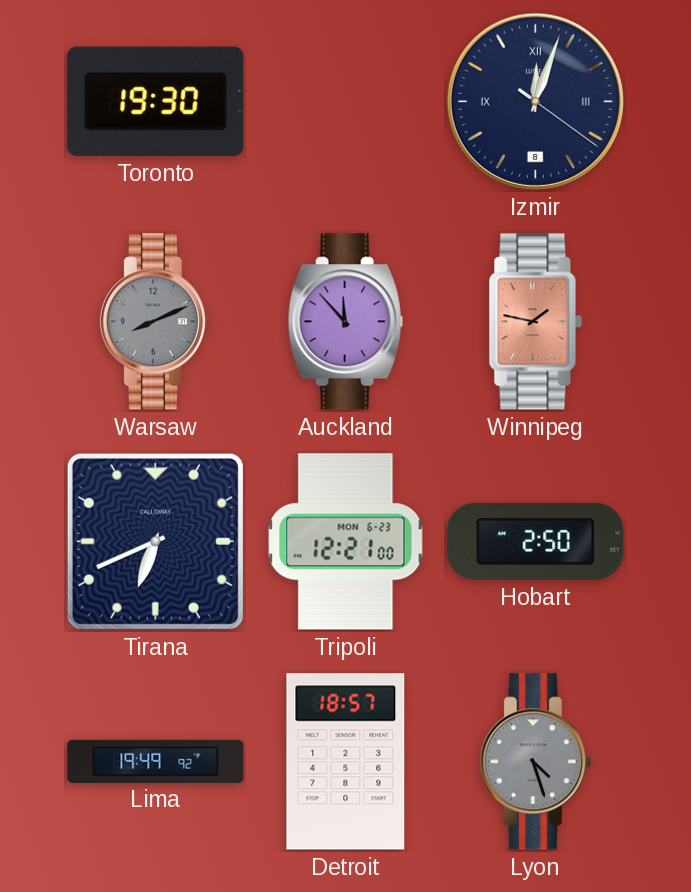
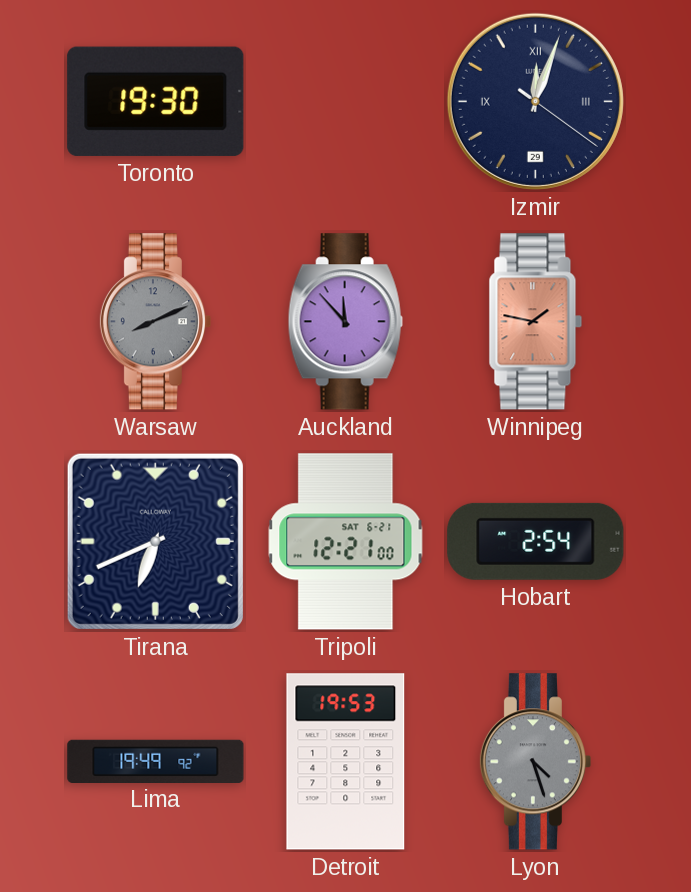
Izmir date: 8 -> 29
Tripoli date: MON 6-23 -> SAT 6-21
Hobart: 2:50 -> 2:54
Detroit: 18:57 -> 19:53
